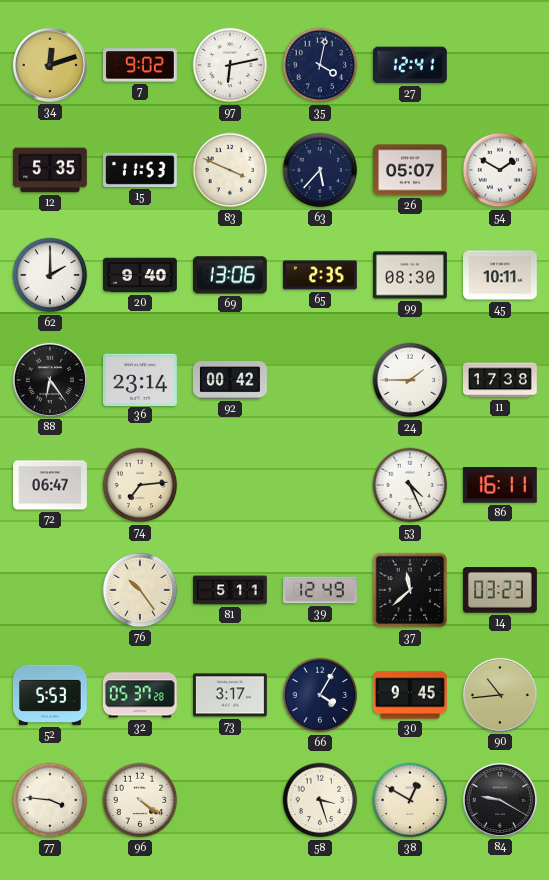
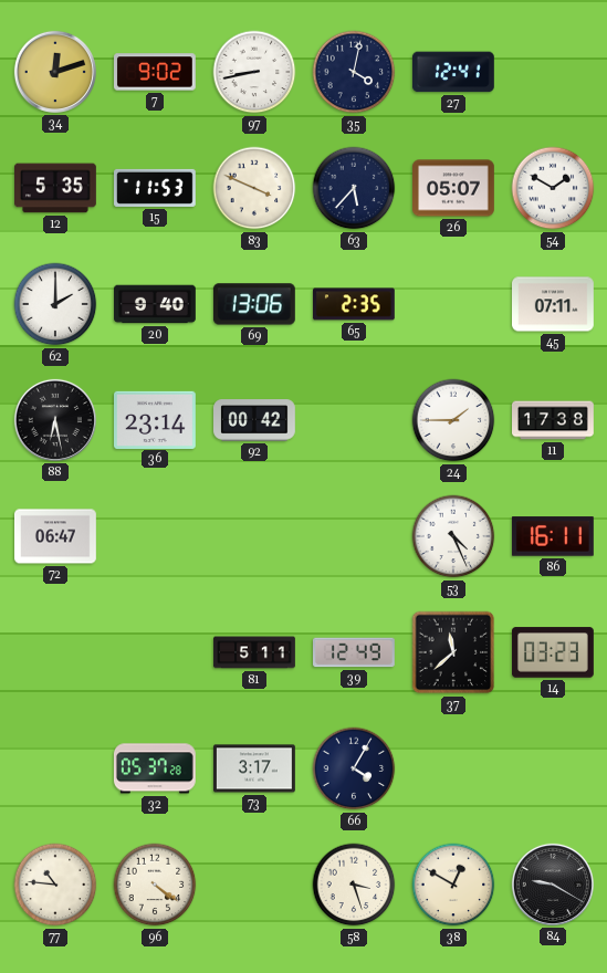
97: 6:13 -> 8:43
99: 08:30 -> none
45: 10:11 -> 07:11
88: 6:24 -> 6:28
74: 7:14 -> none
76: 10:24 -> none
52: 5:53 -> none
30: 9:45 -> none
90: 10:44 -> none
77: 3:46 -> 10:46
